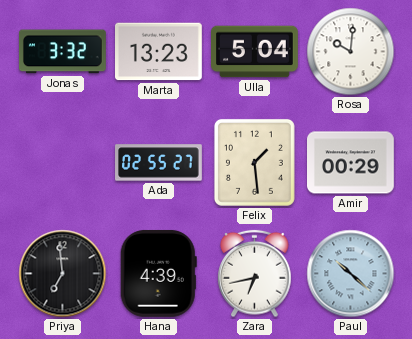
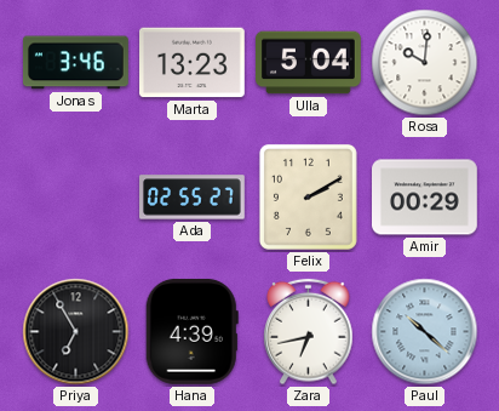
Jonas: 3:32 -> 3:46
Felix: 1:29 -> 2:10
Priya: 6:59 -> 6:55
